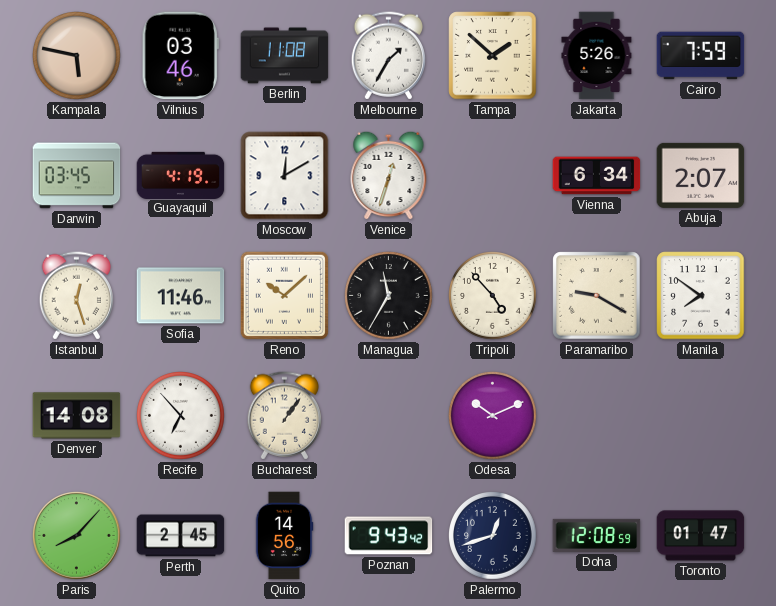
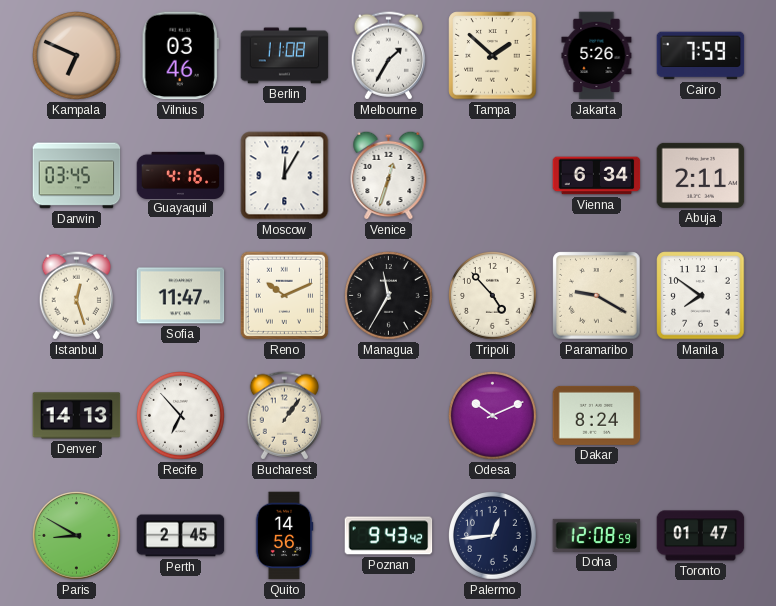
Kampala: 5:47 -> 6:49
Guayaquil: 4:19 -> 4:16
Moscow: 12:10 -> 12:05
Abuja: 2:07 -> 2:11
Sofia: 11:46 -> 11:47
Reno: 10:08 -> 10:11
Denver: 14:08 -> 14:13
Dakar: none -> 8:24
Paris: 8:07 -> 8:50
Palermo: 12:42 -> 12:44
